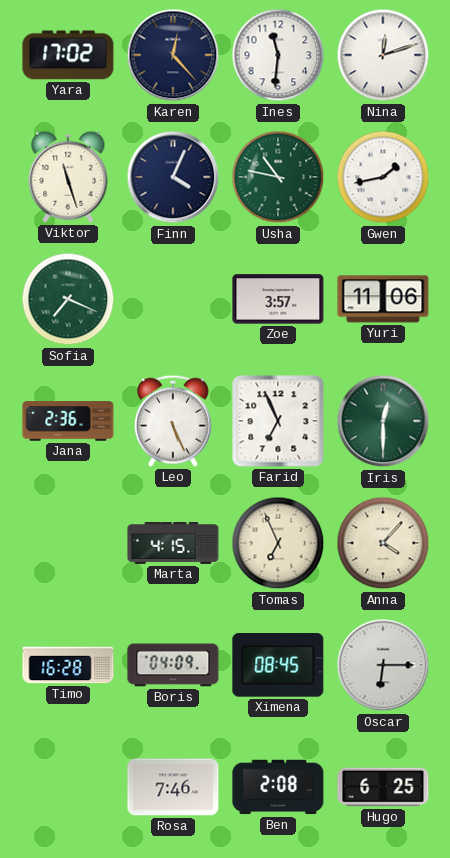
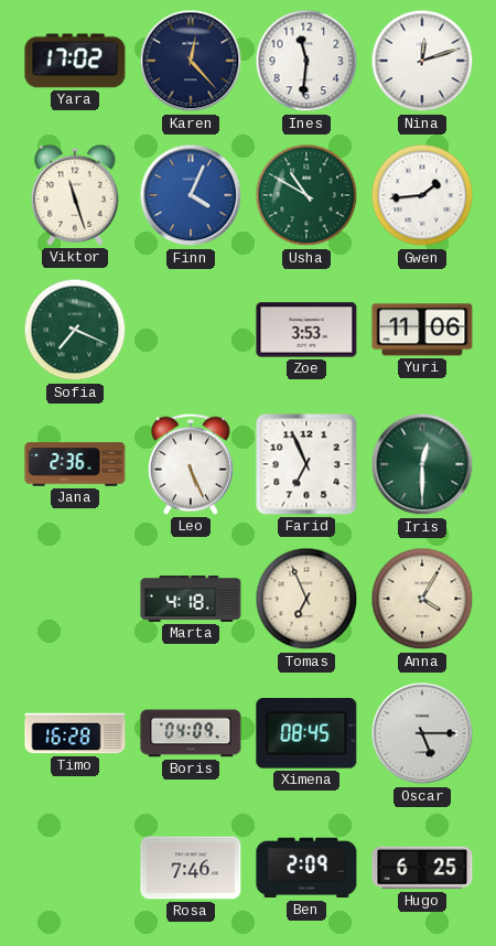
Finn dial: navy -> blue
Usha: 10:47 -> 10:50
Gwen: 1:43 -> 1:44
Zoe: 3:57 -> 3:53
Marta: 4:15 -> 4:18
Anna: 4:07 -> 4:05
Oscar: 6:15 -> 5:15
Ben: 2:08 -> 2:09
